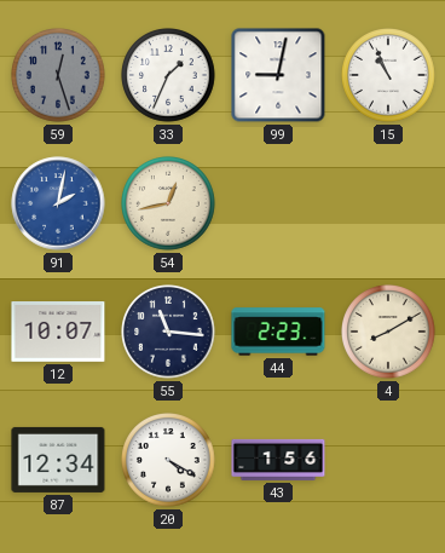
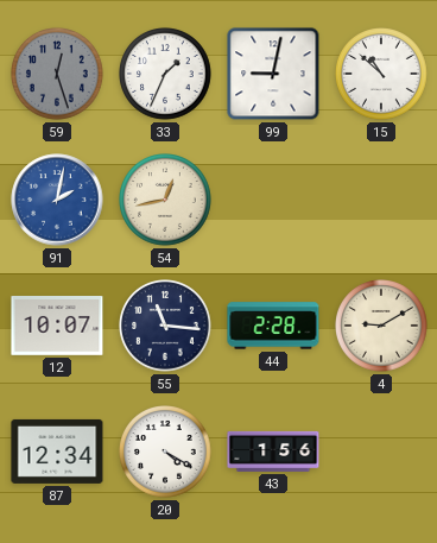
15: 10:56 -> 10:52
44: 2:23 -> 2:28
4: 8:10 -> 9:10
